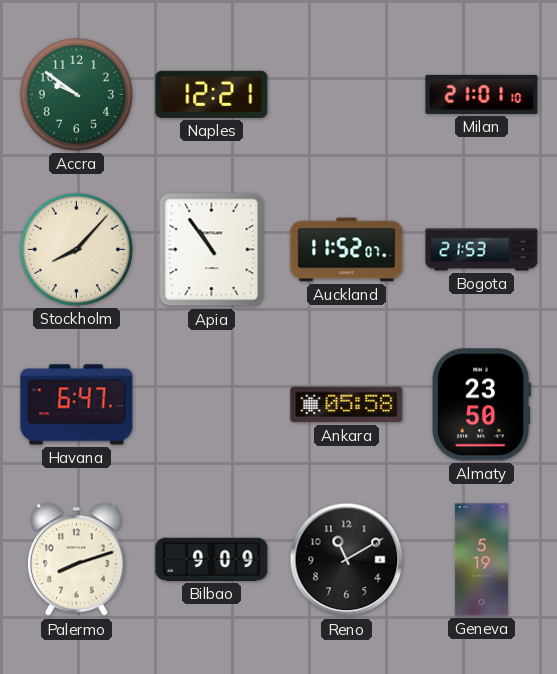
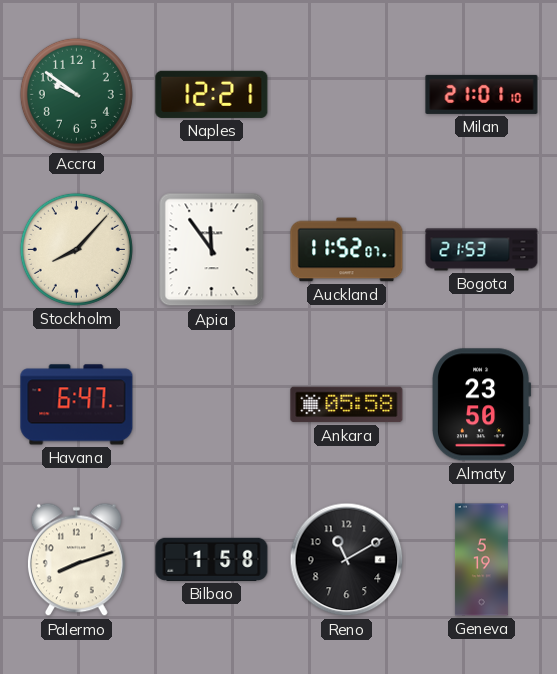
Apia: 10:54 -> 11:54
Bilbao: 9:09 -> 1:58
